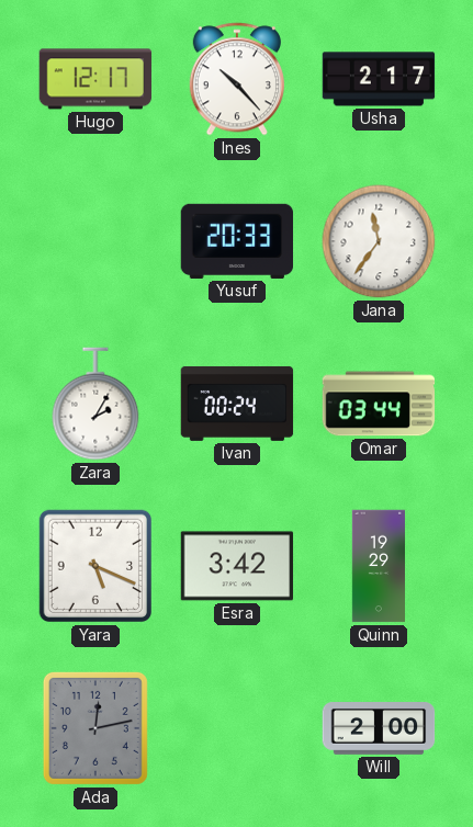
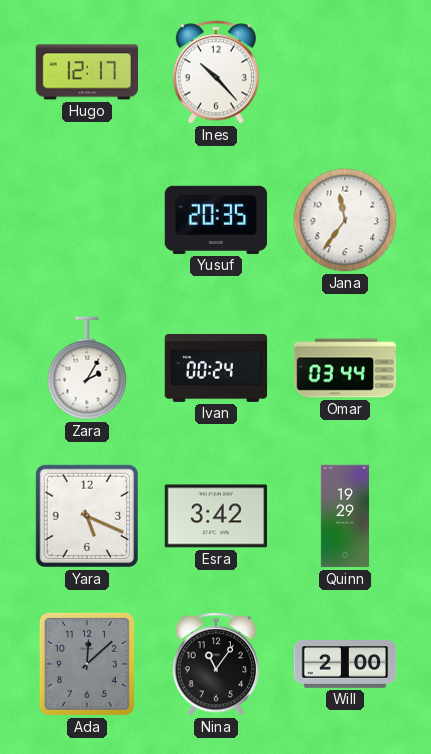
Usha: 2:17 -> none
Yusuf: 20:33 -> 20:35
Ada: 12:13 -> 12:08
Nina: none -> 11:06
